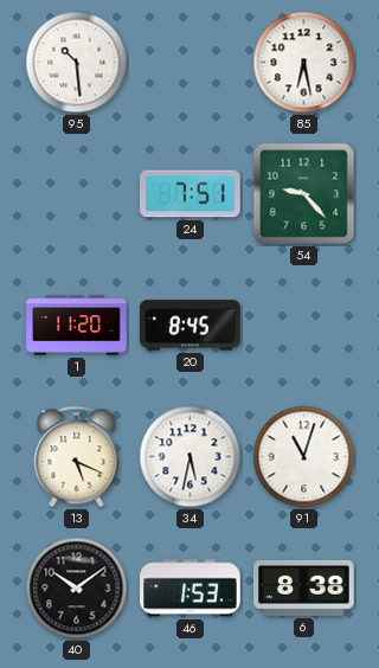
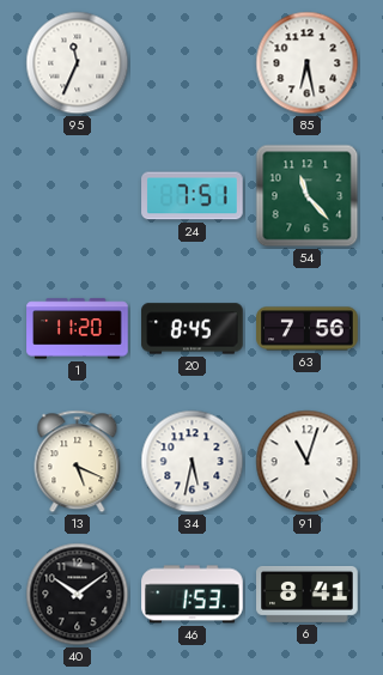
95: 10:29 -> 11:34
54: 9:23 -> 11:23
63: none -> 7:56
6: 8:38 -> 8:41
